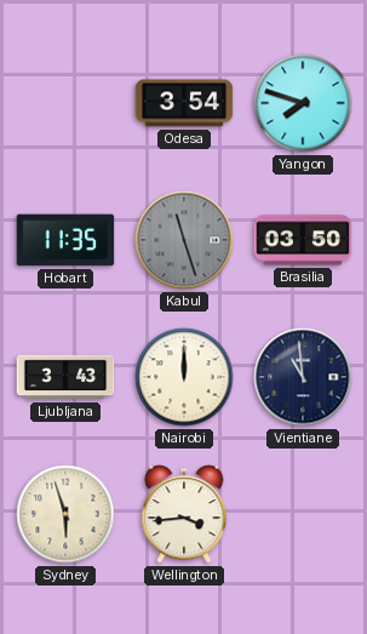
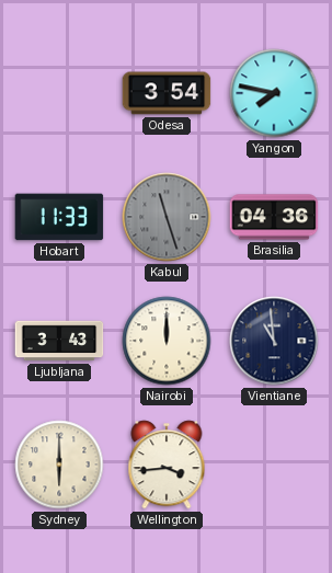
Yangon: 7:48 -> 7:47
Hobart: 11:35 -> 11:33
Brasilia: 03:50 -> 04:36
Sydney: 5:57 -> 6:00
